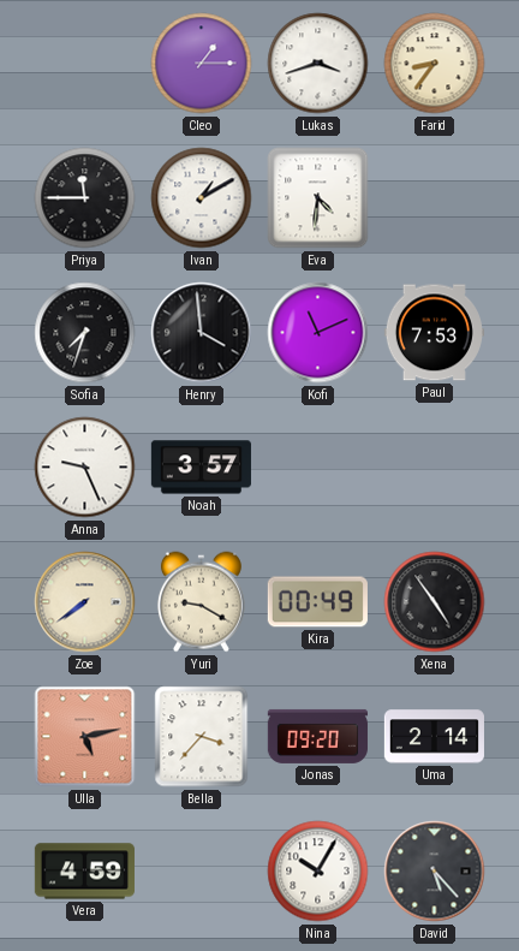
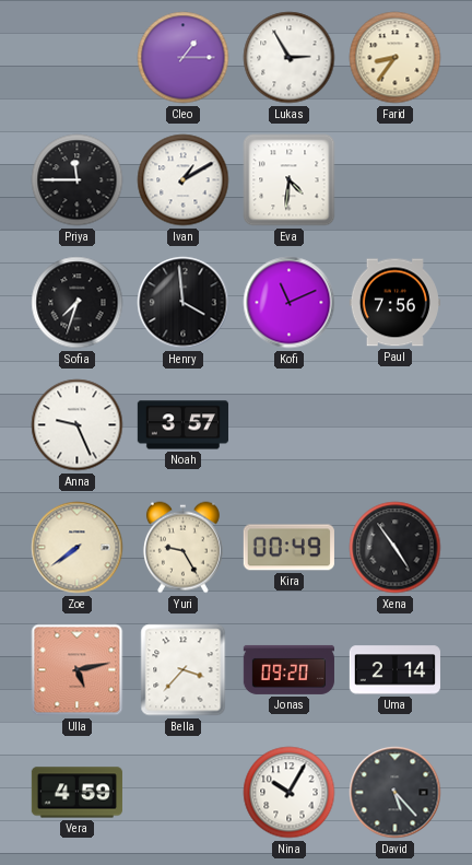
Lukas: 3:42 -> 2:55
Paul: 7:53 -> 7:56
Yuri: 9:20 -> 9:25
